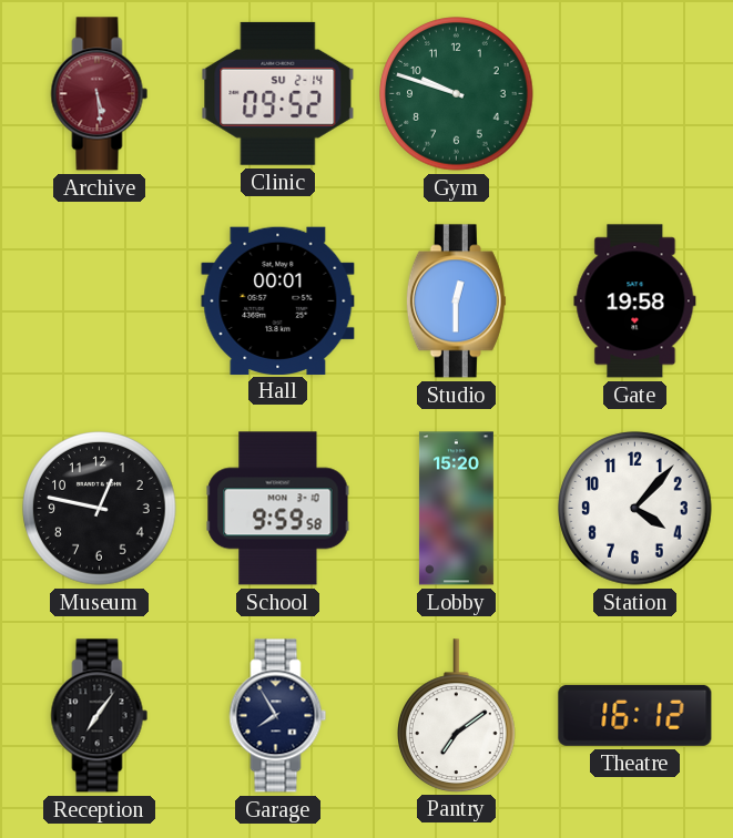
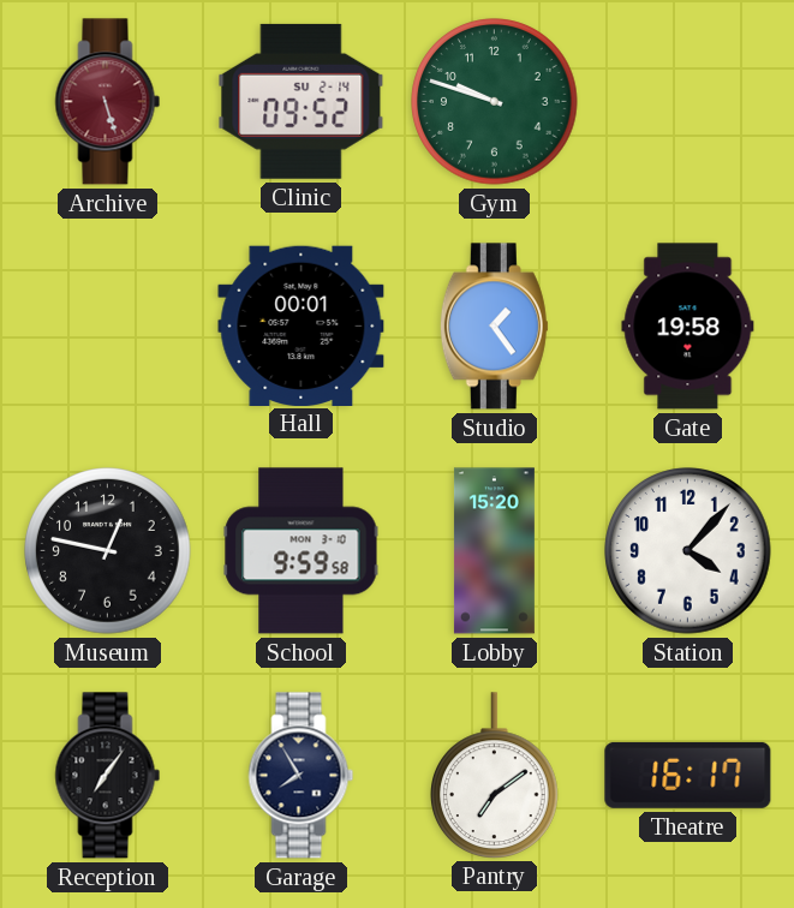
Archive: 5:29 -> 5:27
Studio: 12:30 -> 1:24
Theatre: 16:12 -> 16:17
